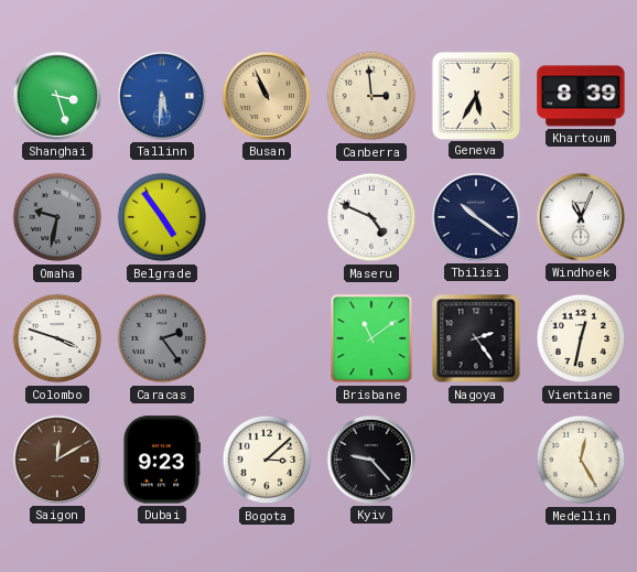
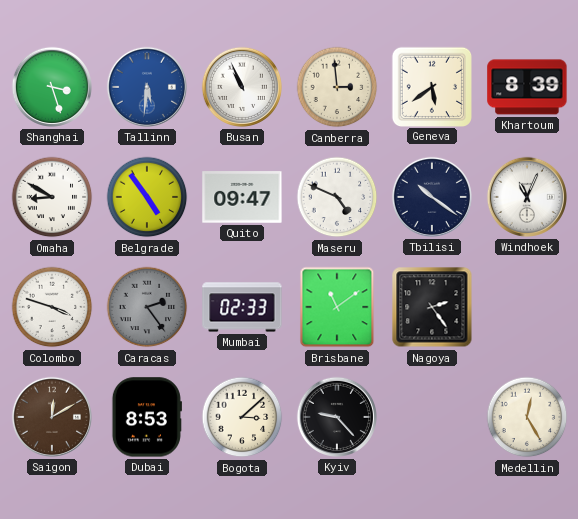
Busan dial: champagne -> white
Geneva: 5:35 -> 5:39
Omaha: 9:32 -> 8:50
Omaha dial: grey -> white
Quito: none -> 09:47
Mumbai: none -> 02:33
Vientiane: 12:32 -> none
Dubai: 9:23 -> 8:53
